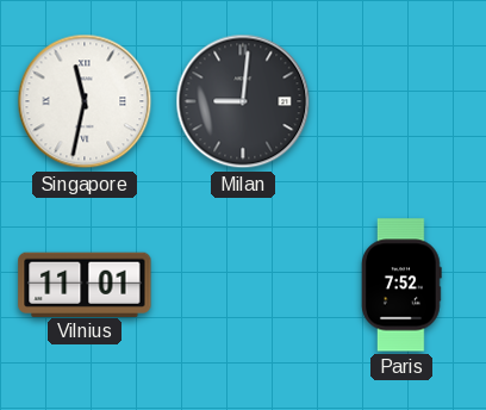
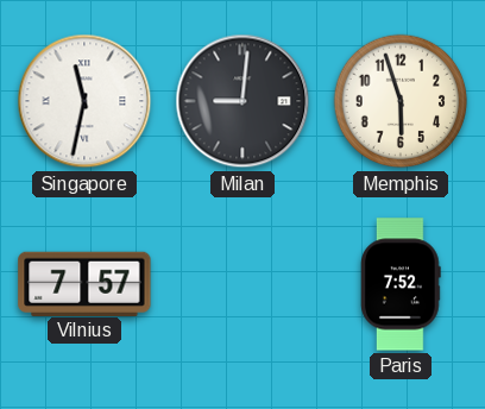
Memphis: none -> 5:57
Vilnius: 11:01 -> 7:57
